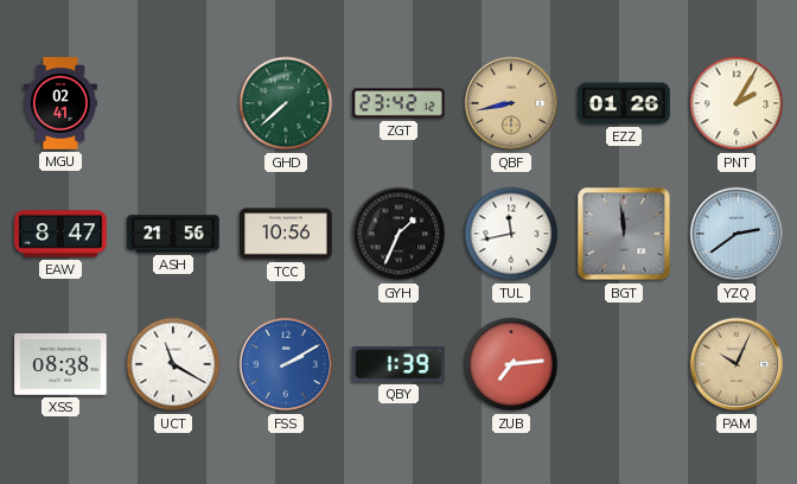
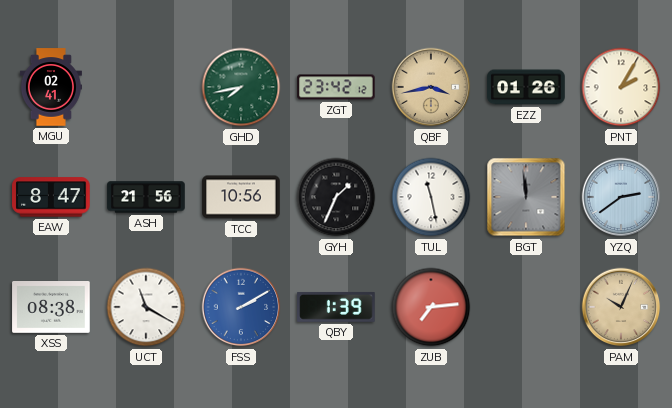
GHD: 7:38 -> 7:43
QBF: 8:43 -> 3:43
TUL: 11:43 -> 11:28
